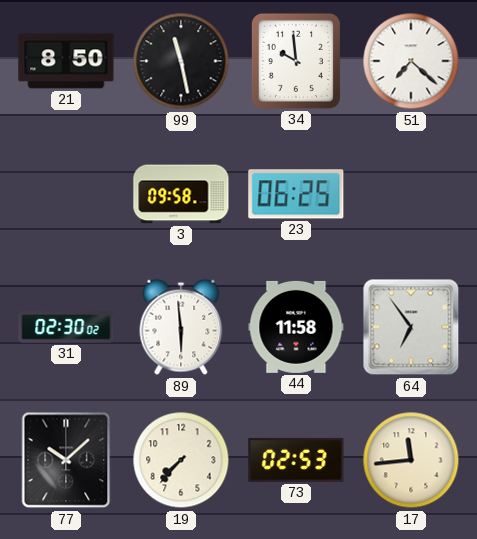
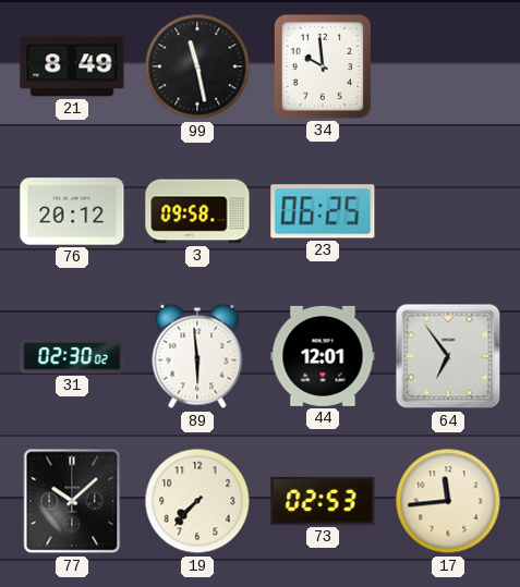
21: 8:50 -> 8:49
51: 7:22 -> none
76: none -> 20:12
44: 11:58 -> 12:01
